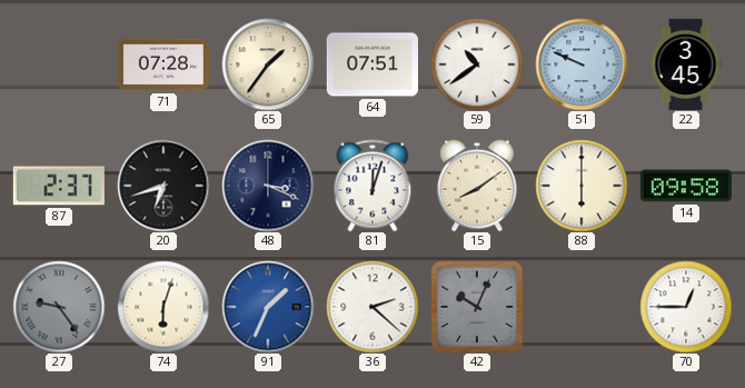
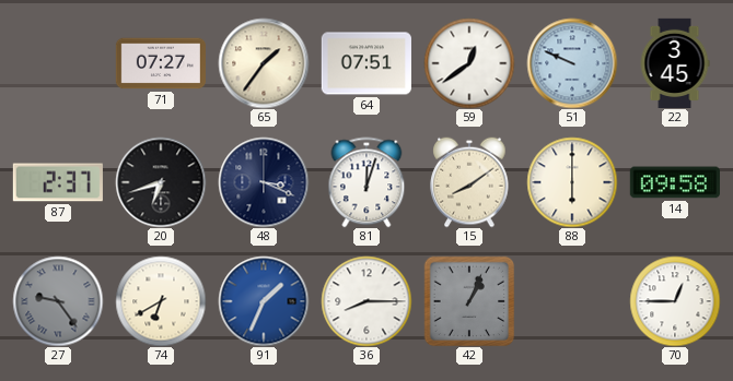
71: 07:28 -> 07:27
59: 10:39 -> 12:39
74: 6:03 -> 6:40
36: 2:22 -> 8:15
42: 10:04 -> 1:04
